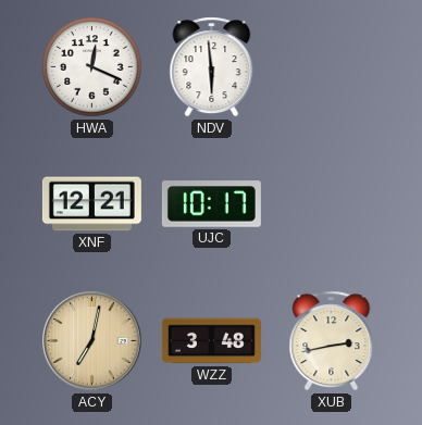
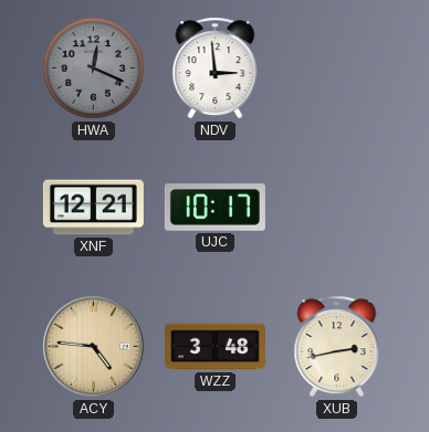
HWA dial: white -> grey
NDV: 5:59 -> 2:59
ACY: 7:02 -> 4:46
